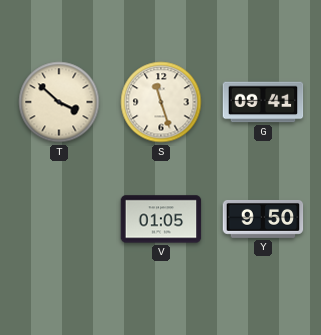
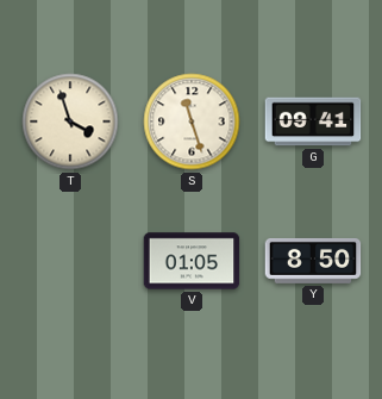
T: 3:52 -> 3:57
Y: 9:50 -> 8:50
